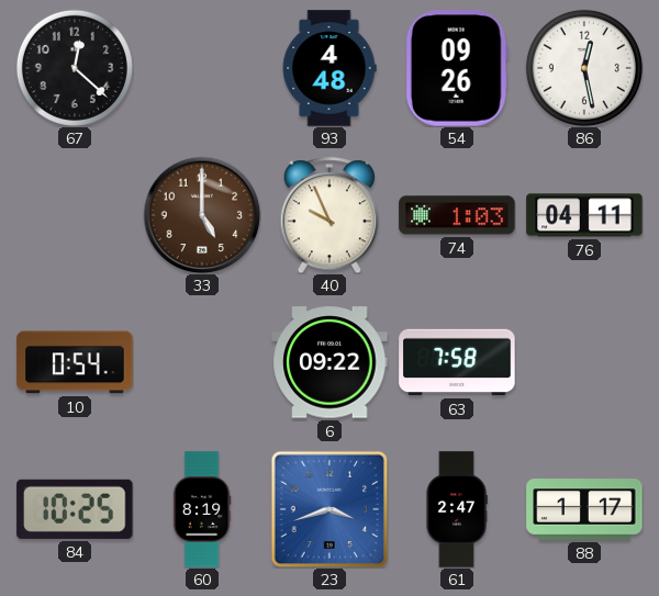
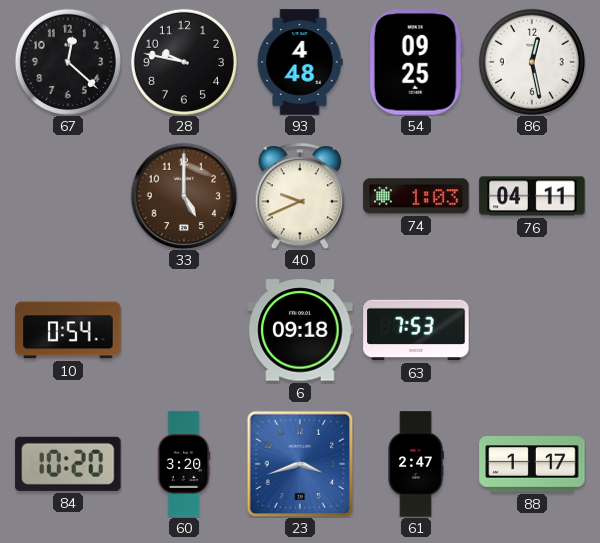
28: none -> 9:47
54: 09:26 -> 09:25
40: 9:56 -> 9:41
6: 09:22 -> 09:18
63: 7:58 -> 7:53
84: 10:25 -> 10:20
60: 8:19 -> 3:20
